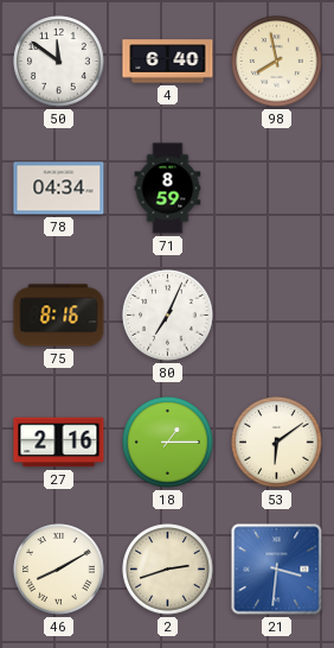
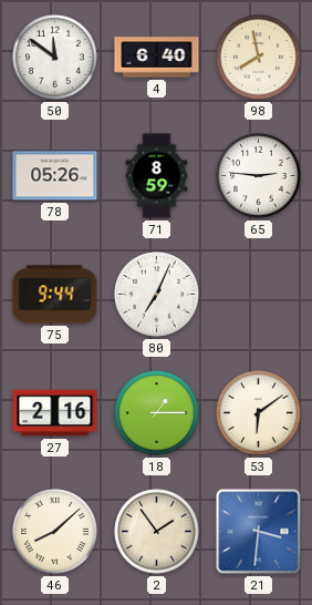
78: 04:34 -> 05:26
65: none -> 2:46
75: 8:16 -> 9:44
46: 8:10 -> 8:08
2: 2:42 -> 1:54
